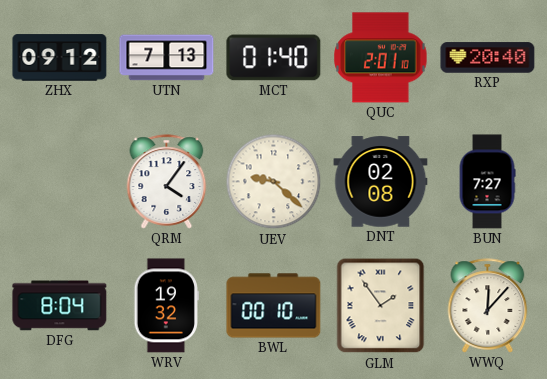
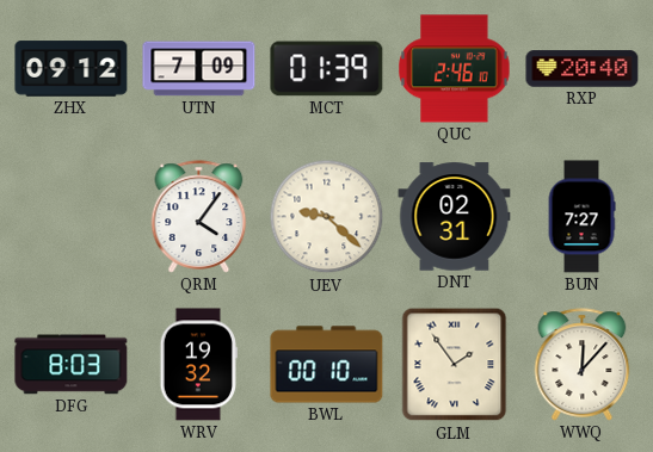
UTN: 7:13 -> 7:09
MCT: 01:40 -> 01:39
QUC: 2:01 -> 2:46
DNT: 02:08 -> 02:31
DFG: 8:04 -> 8:03
